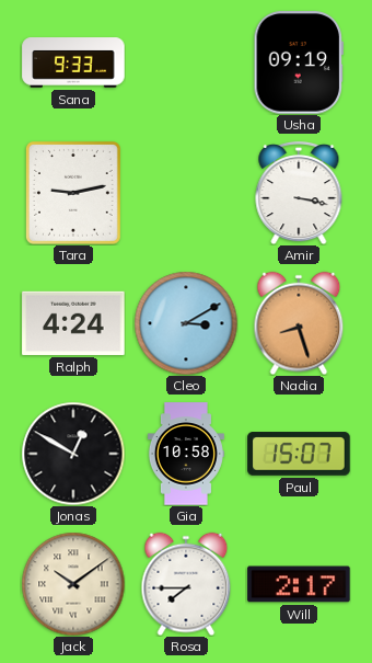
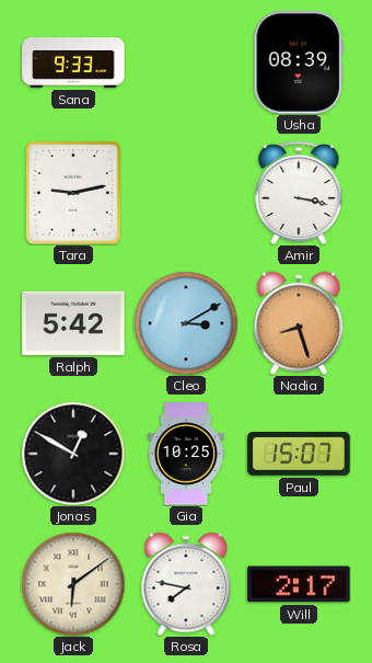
Usha: 09:19 -> 08:39
Ralph: 4:24 -> 5:42
Gia: 10:58 -> 10:25
Jack: 10:09 -> 6:09
Rosa: 7:45 -> 7:47
